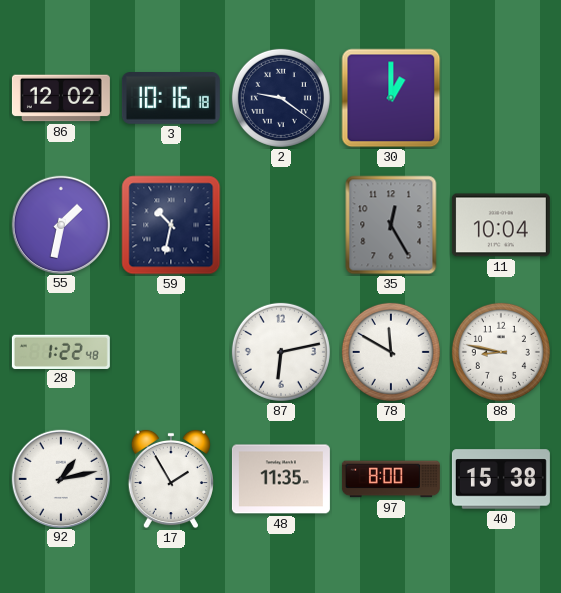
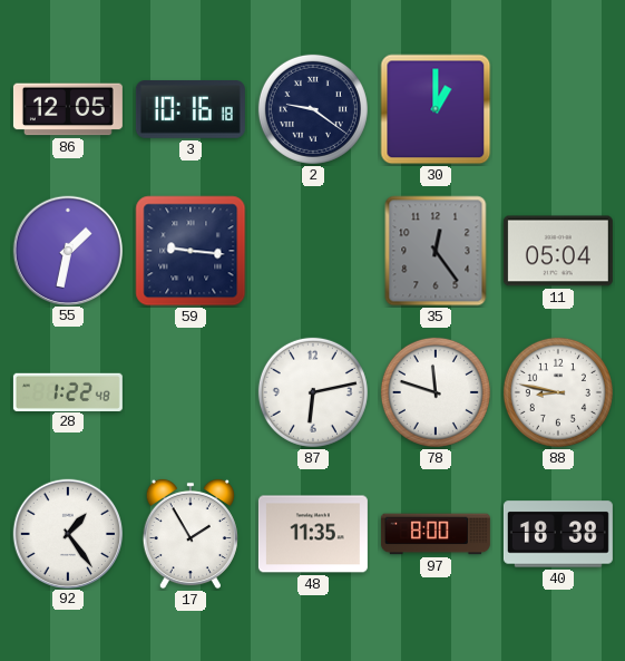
86: 12:02 -> 12:05
59: 10:32 -> 9:16
35: 12:25 -> 12:24
11: 10:04 -> 05:04
78: 11:50 -> 11:48
92: 1:13 -> 1:24
40: 15:38 -> 18:38
